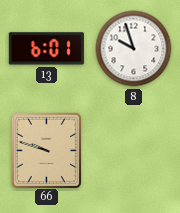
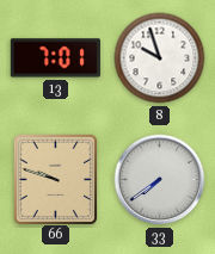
13: 6:01 -> 7:01
33: none -> 7:39
